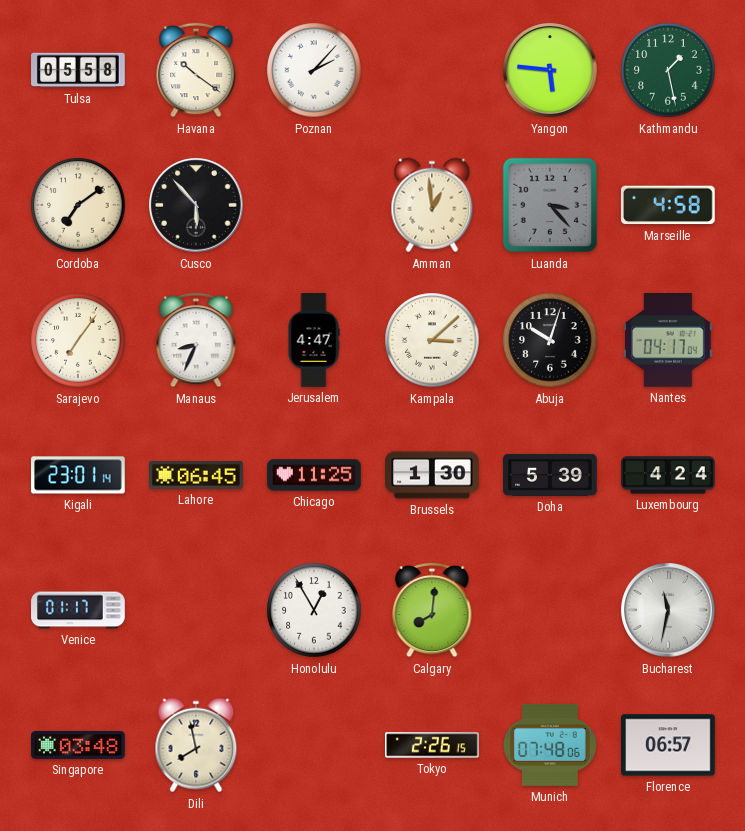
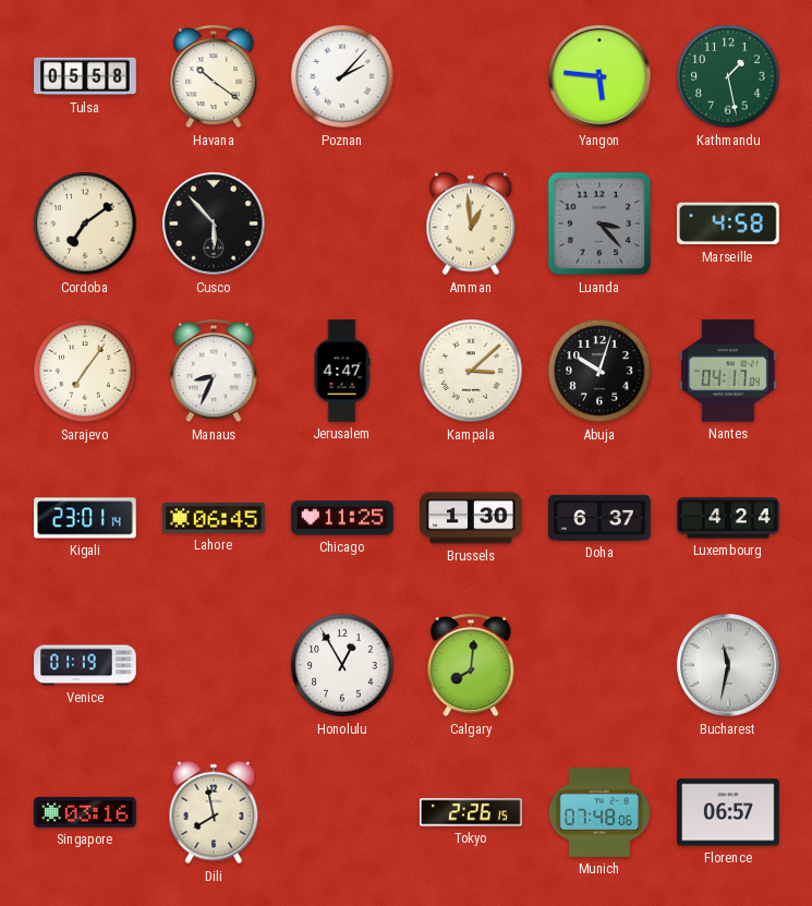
Doha: 5:39 -> 6:37
Venice: 01:17 -> 01:19
Singapore: 03:48 -> 03:16
